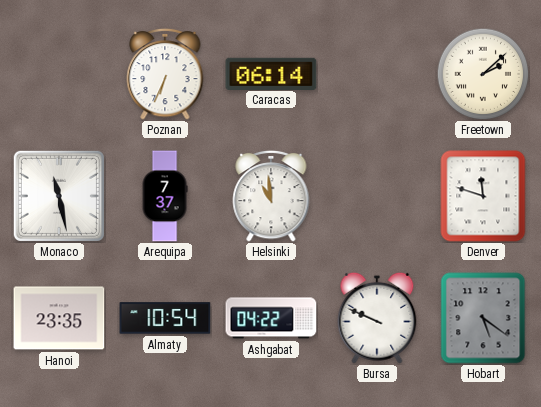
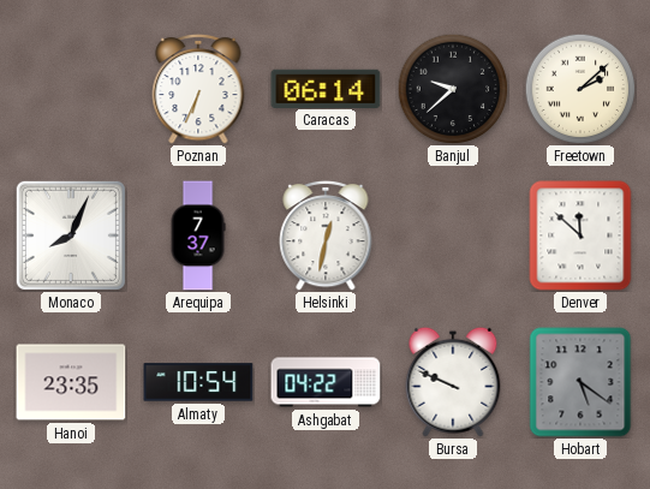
Banjul: none -> 9:38
Monaco: 11:28 -> 8:04
Helsinki: 10:59 -> 12:32
Denver: 11:48 -> 11:52
